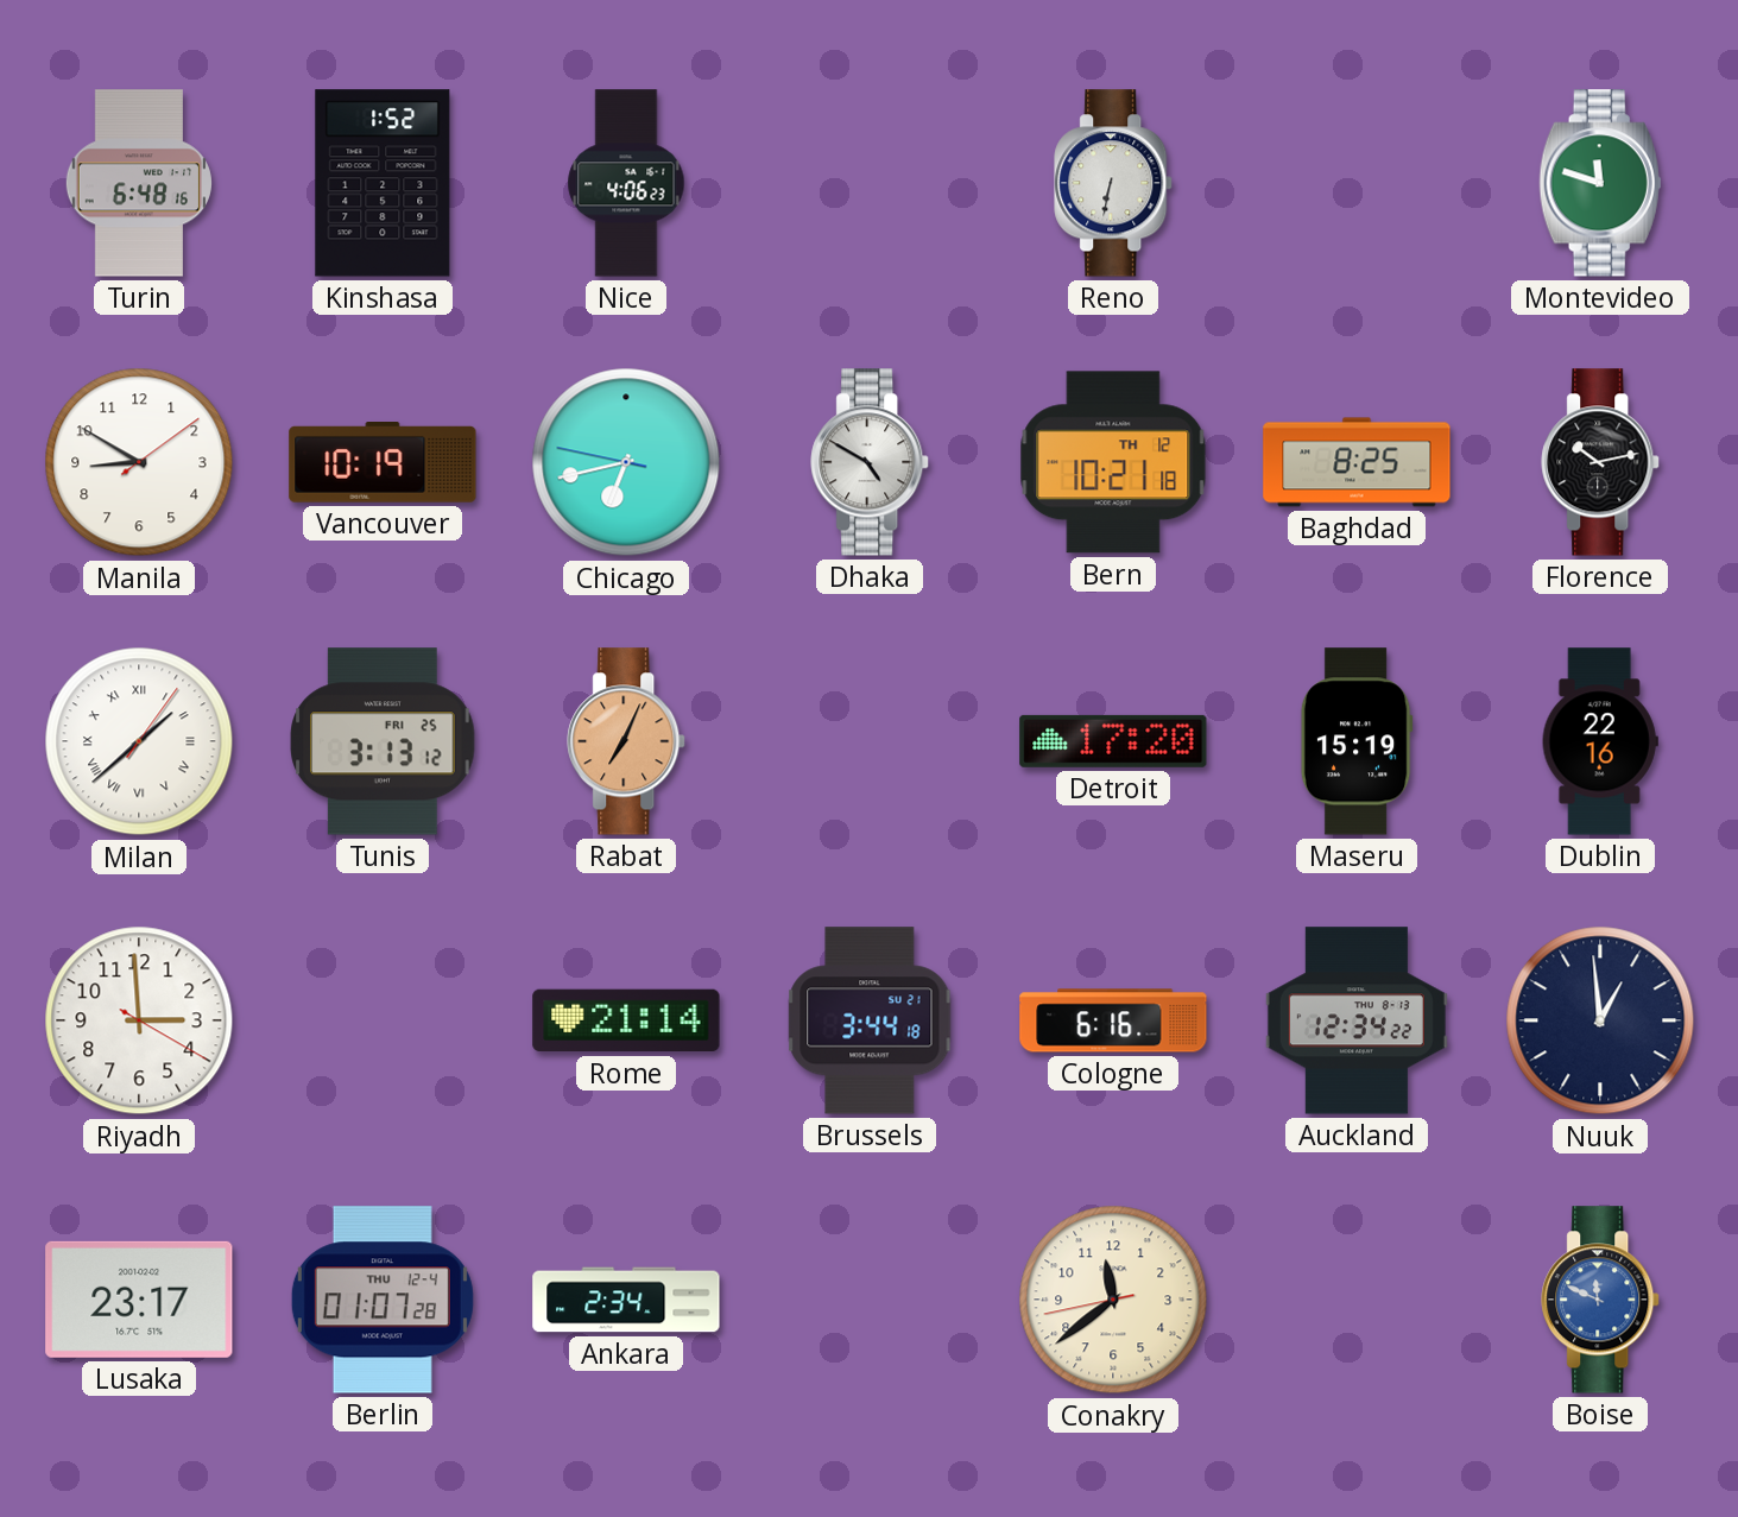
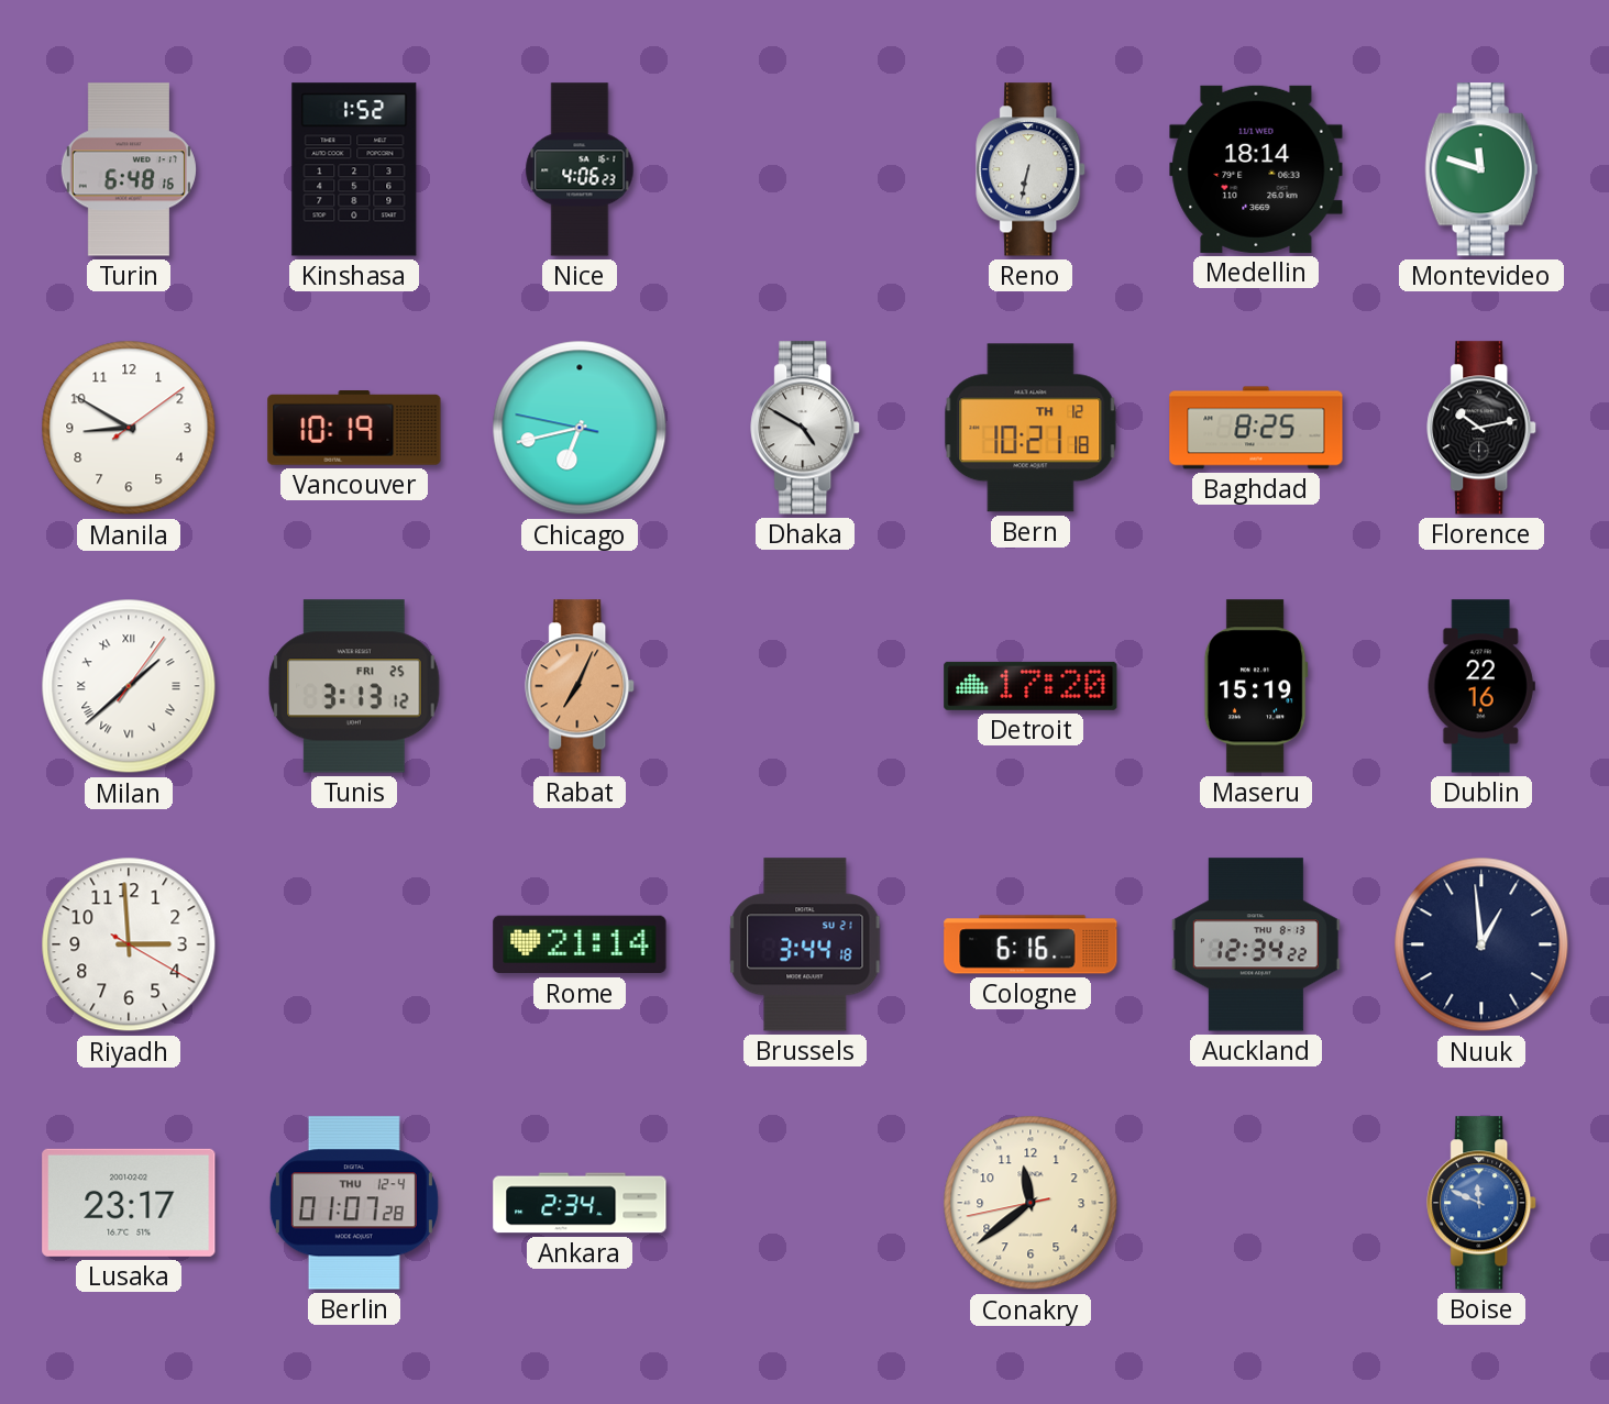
Medellin: none -> 18:14
